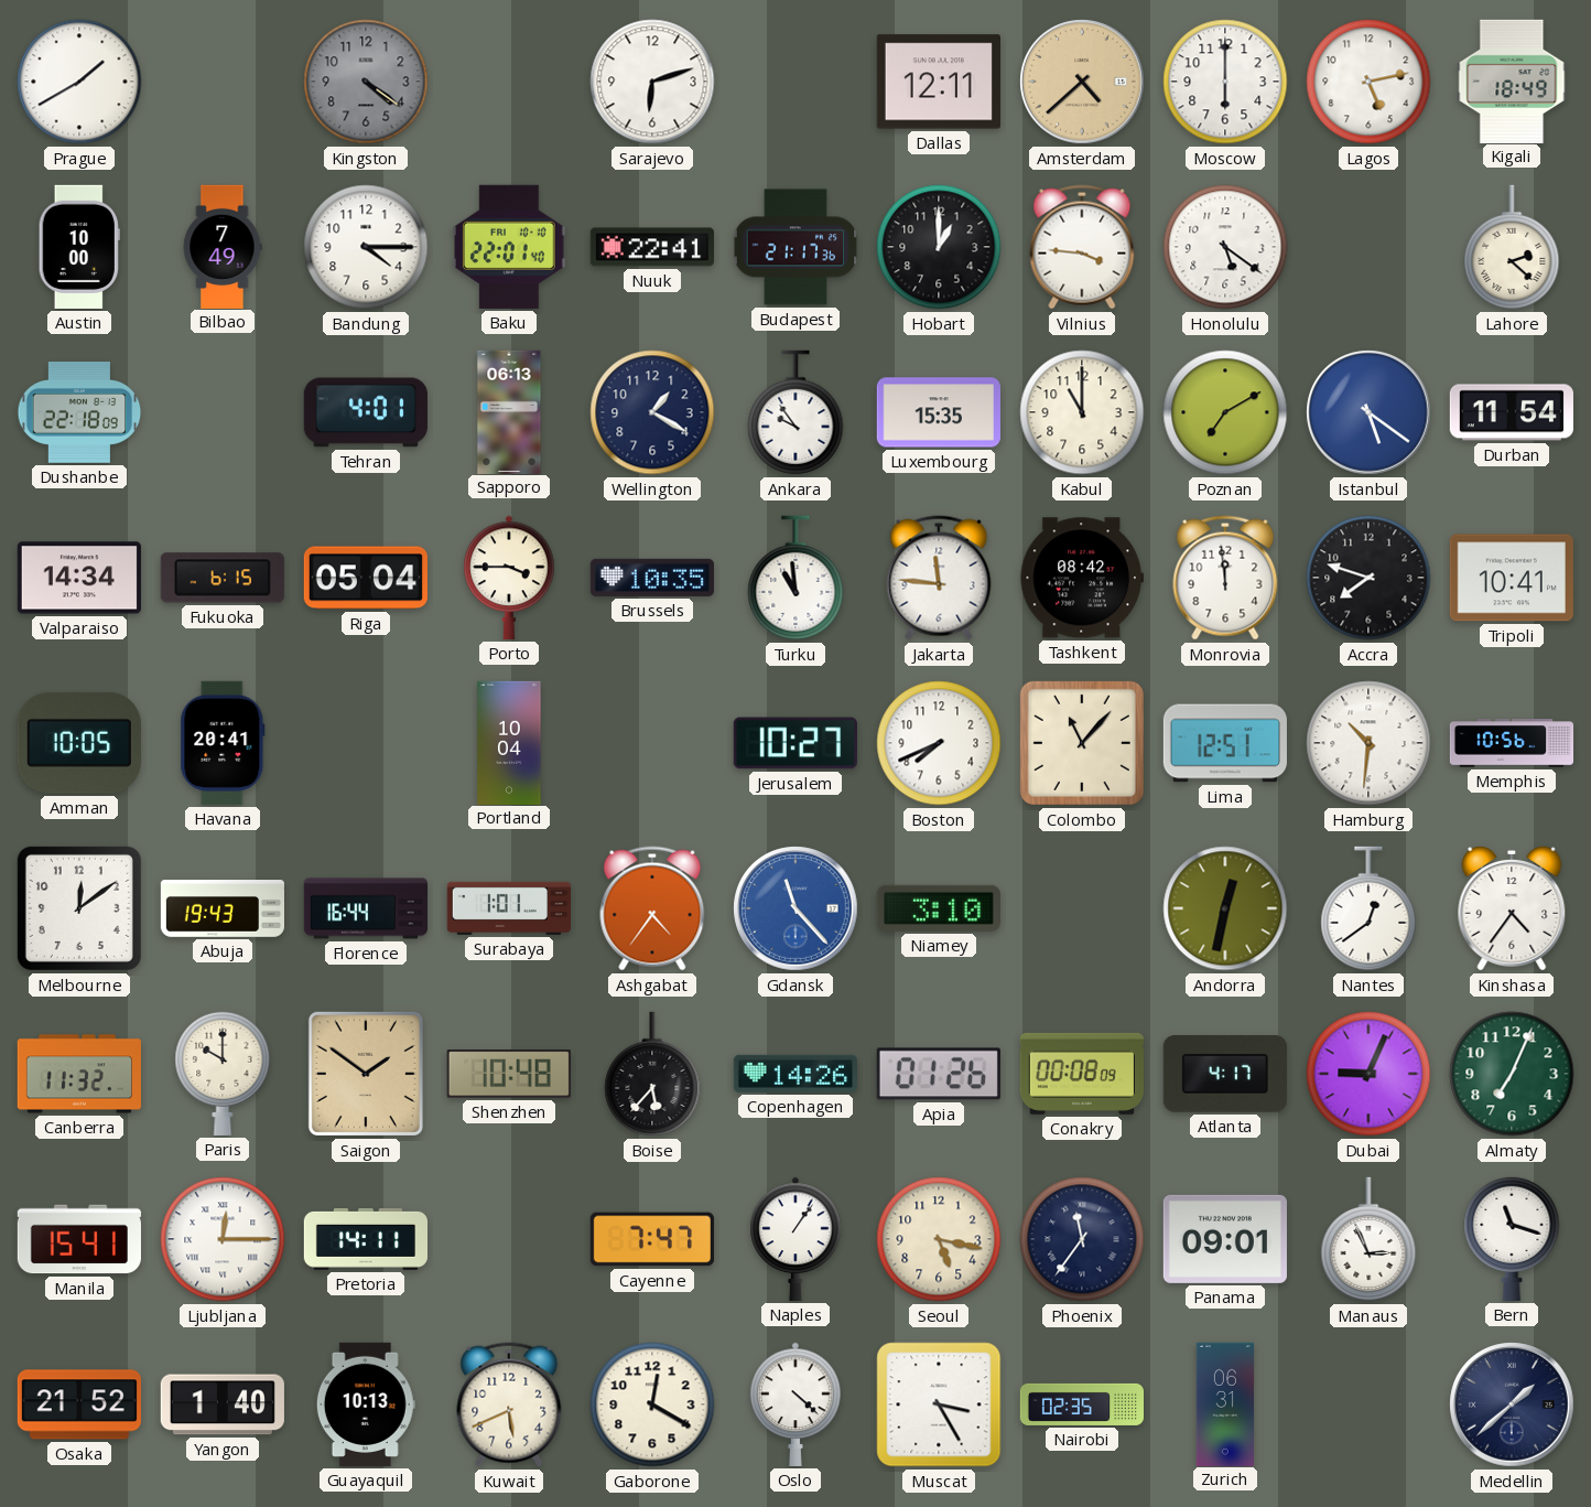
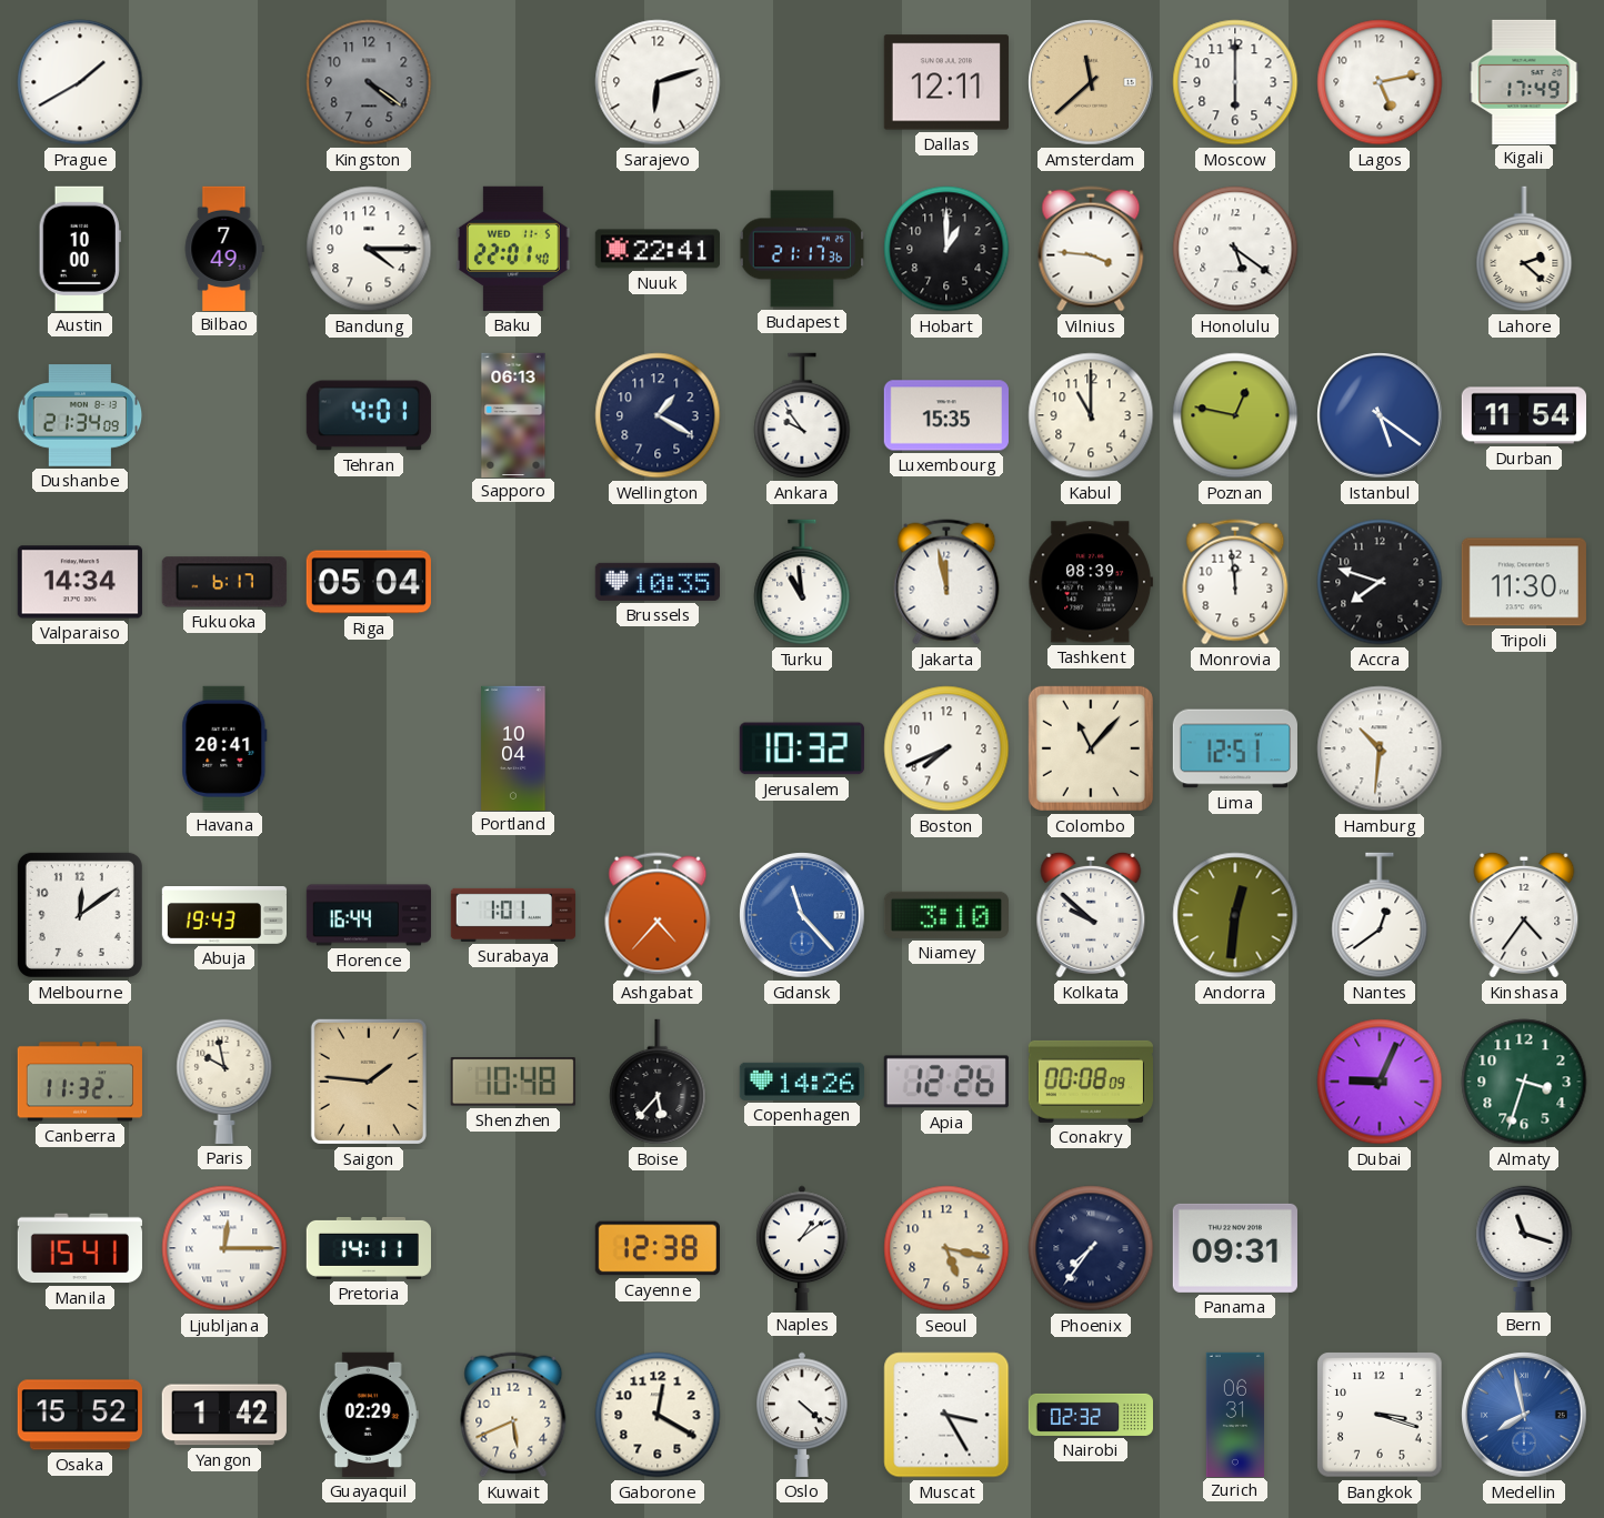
Amsterdam: 4:38 -> 11:38
Kigali: 18:49 -> 17:49
Baku date: FRI 10-10 -> WED 11-5
Dushanbe: 22:18 -> 21:34
Poznan: 7:10 -> 12:47
Fukuoka: 6:15 -> 6:17
Porto: 3:45 -> none
Jakarta: 11:46 -> 11:58
Tashkent: 08:42 -> 08:39
Tripoli: 10:41 -> 11:30
Amman: 10:05 -> none
Jerusalem: 10:27 -> 10:32
Memphis: 10:56 -> none
Ashgabat: 4:36 -> 4:37
Kolkata: none -> 9:52
Andorra: 12:32 -> 12:31
Paris: 10:00 -> 9:58
Saigon: 1:51 -> 1:46
Apia: 01:26 -> 12:26
Atlanta: 4:17 -> none
Almaty: 7:04 -> 3:33
Cayenne: 7:47 -> 12:38
Naples: 1:06 -> 1:09
Phoenix: 11:36 -> 7:36
Panama: 09:01 -> 09:31
Manaus: 2:56 -> none
Osaka: 21:52 -> 15:52
Yangon: 1:40 -> 1:42
Guayaquil: 10:13 -> 02:29
Nairobi: 02:35 -> 02:32
Bangkok: none -> 3:18
Medellin: 1:38 -> 7:58
Medellin dial: navy -> blue
